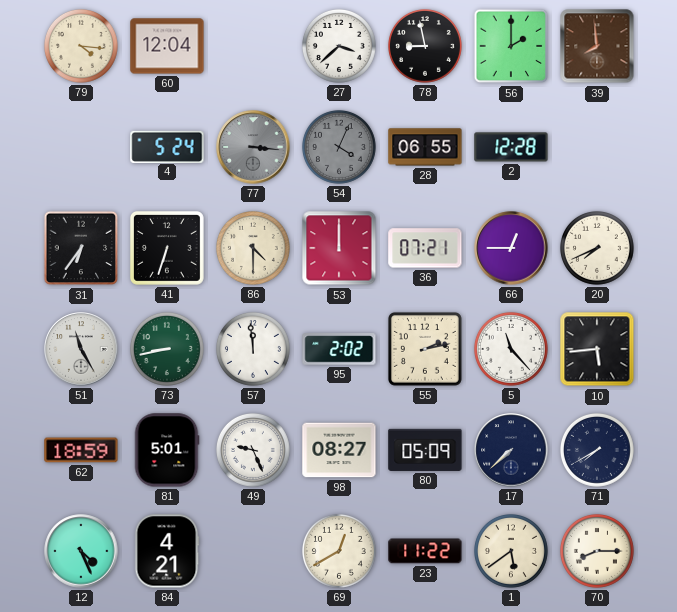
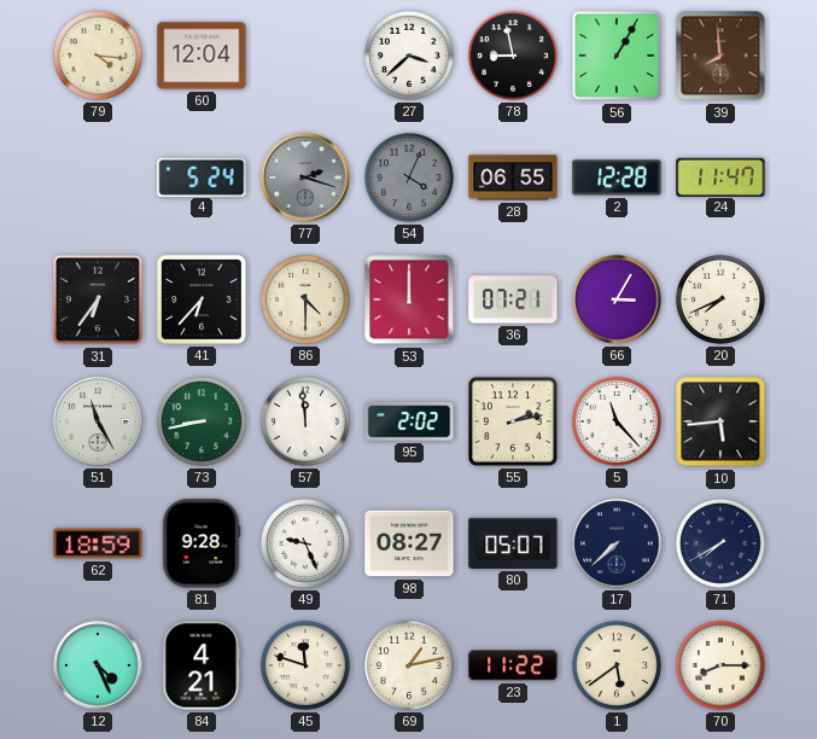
56: 2:00 -> 1:05
77: 3:16 -> 2:18
24: none -> 11:47
41: 6:33 -> 6:37
66: 12:45 -> 3:05
81: 5:01 -> 9:28
80: 05:09 -> 05:07
45: none -> 11:48
69: 12:40 -> 1:13
